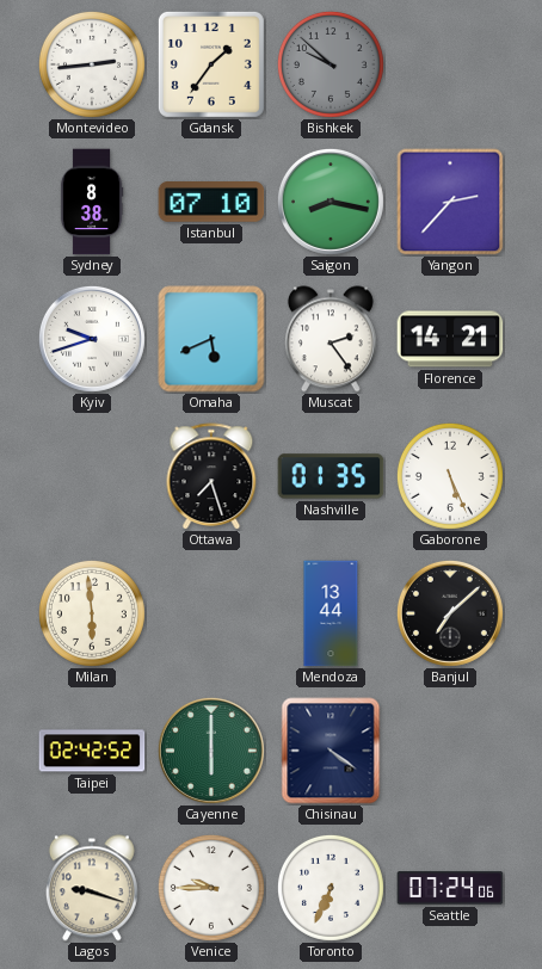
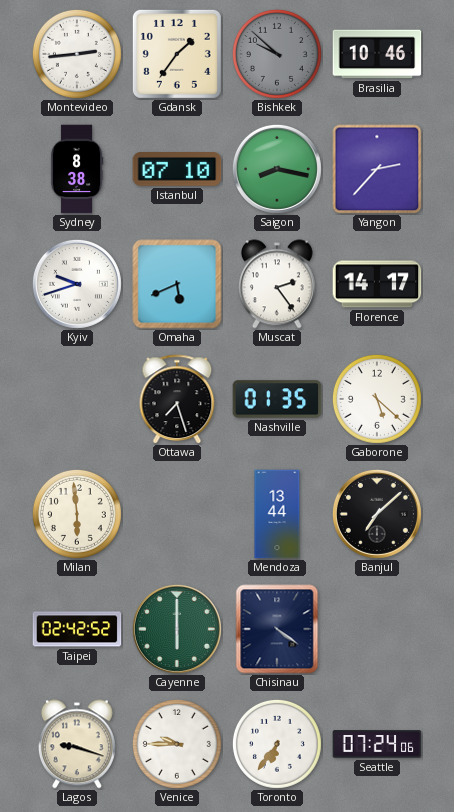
Brasilia: none -> 10:46
Florence: 14:21 -> 14:17
Gaborone: 5:26 -> 5:22
Toronto: 6:34 -> 6:36
